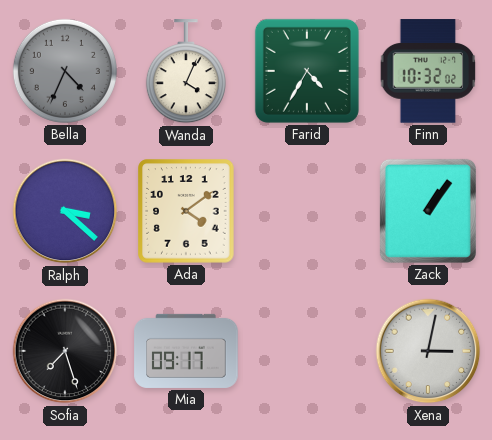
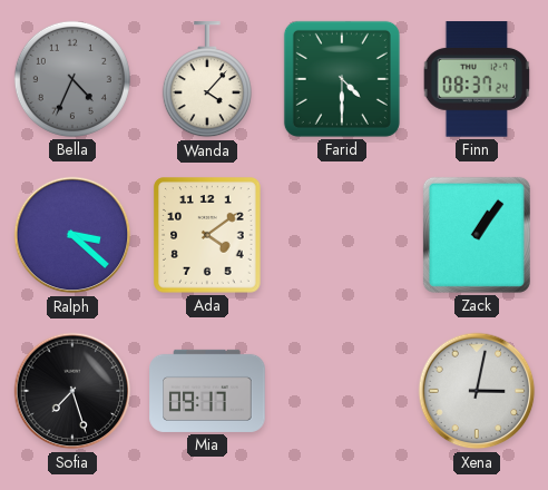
Wanda: 4:04 -> 4:07
Farid: 4:35 -> 4:30
Finn: 10:32 -> 08:37
